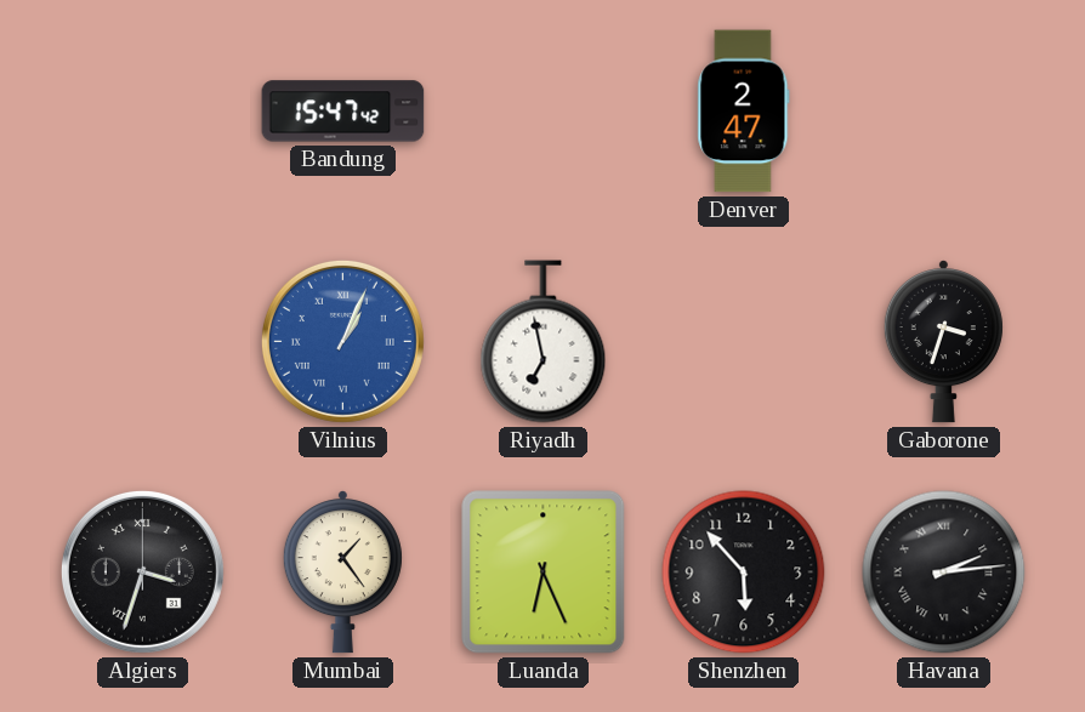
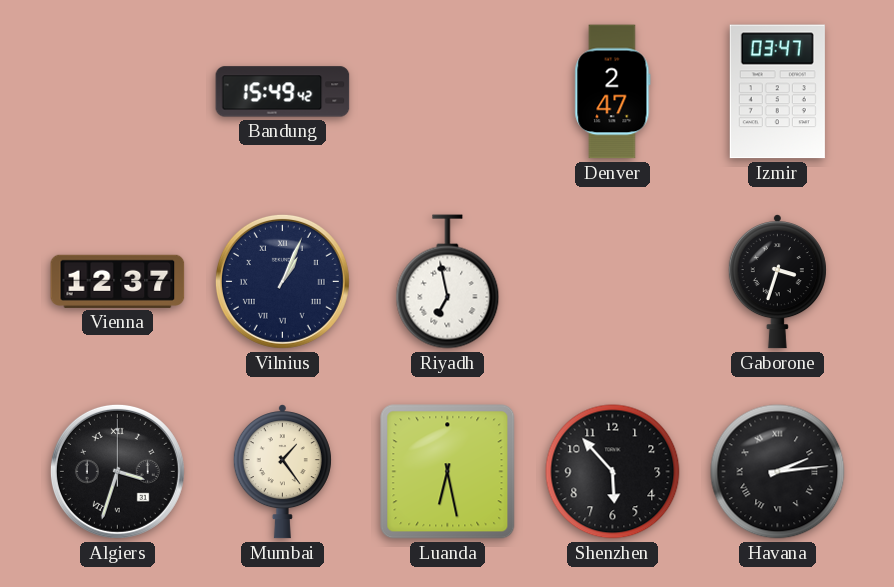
Bandung: 15:47 -> 15:49
Izmir: none -> 03:47
Vienna: none -> 12:37
Vilnius dial: blue -> navy
Luanda: 6:26 -> 6:28
